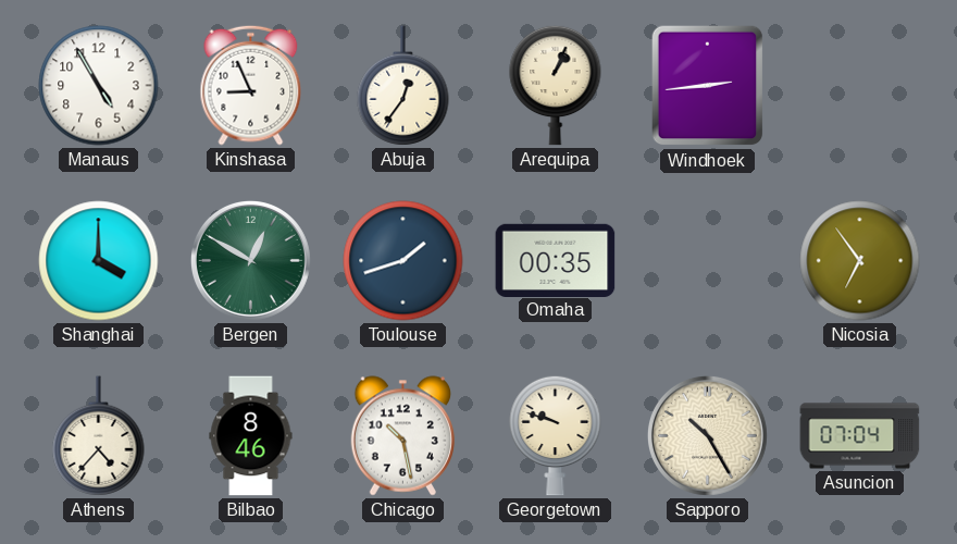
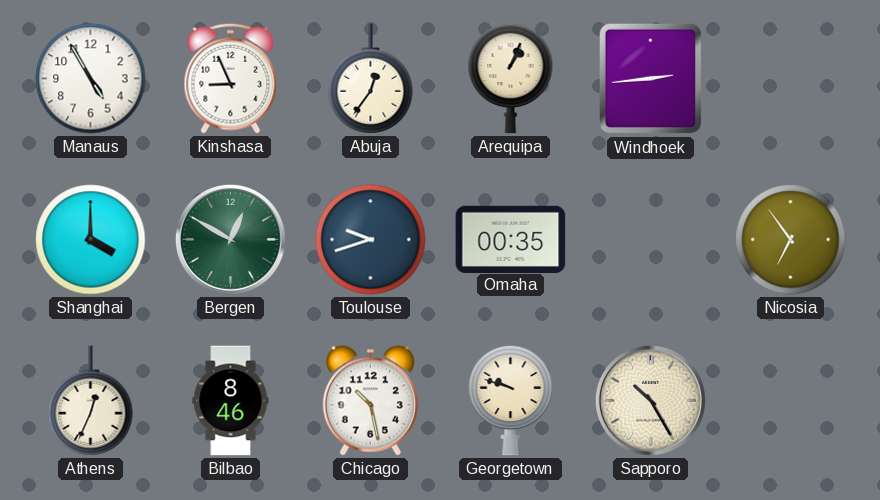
Toulouse: 1:42 -> 9:42
Athens: 4:37 -> 12:34
Asuncion: 07:04 -> none
